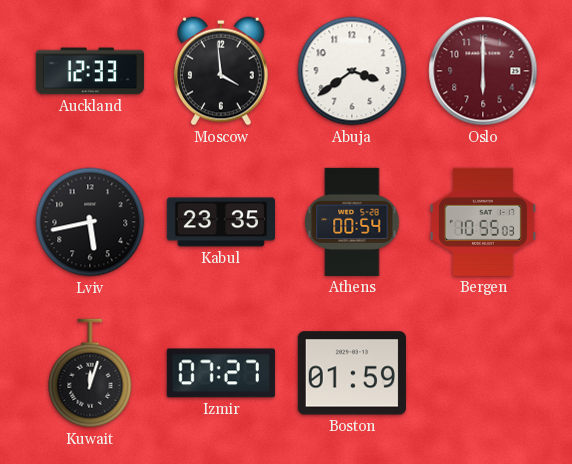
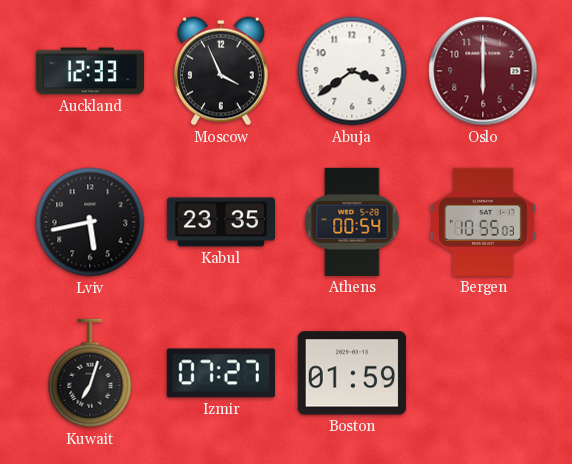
Moscow: 3:59 -> 3:56
Kuwait: 12:03 -> 7:03
